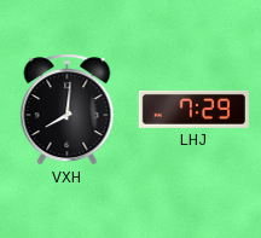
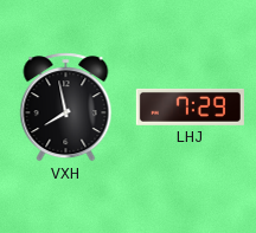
VXH: 8:01 -> 7:58
